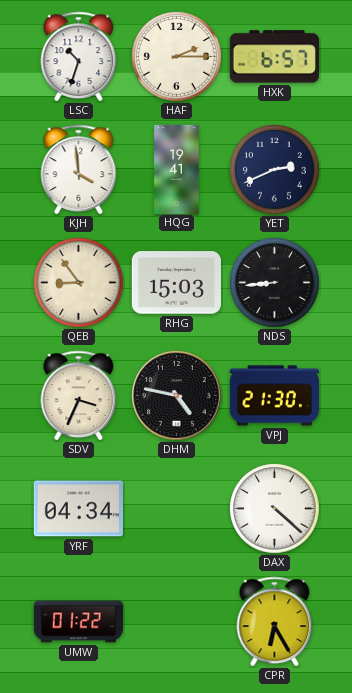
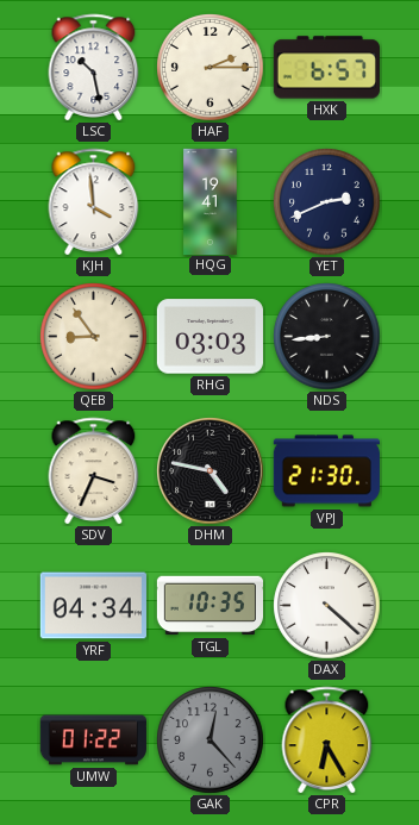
LSC: 10:33 -> 10:28
RHG: 15:03 -> 03:03
TGL: none -> 10:35
GAK: none -> 12:23
